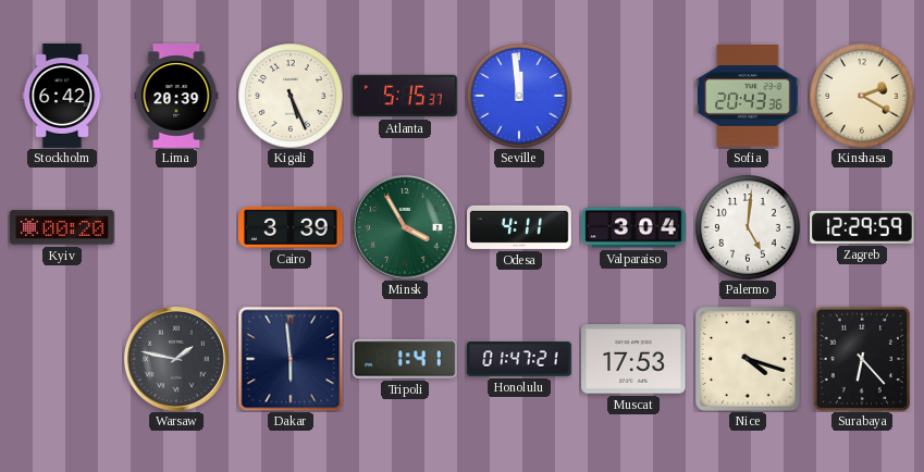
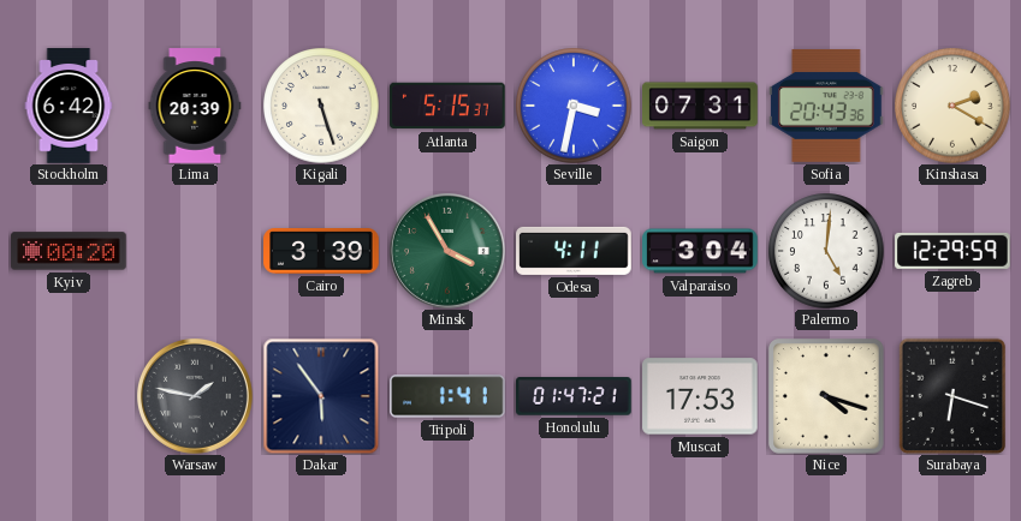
Kigali: 5:26 -> 5:27
Seville: 11:59 -> 3:32
Saigon: none -> 07:31
Dakar: 5:59 -> 5:54
Surabaya: 6:23 -> 6:18
